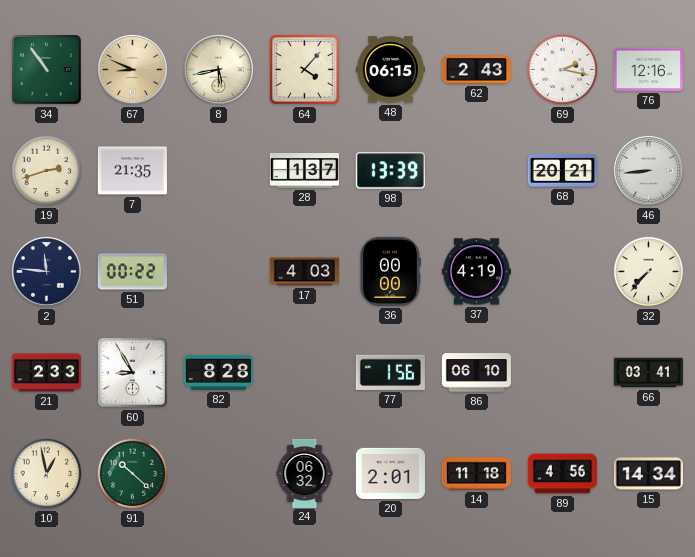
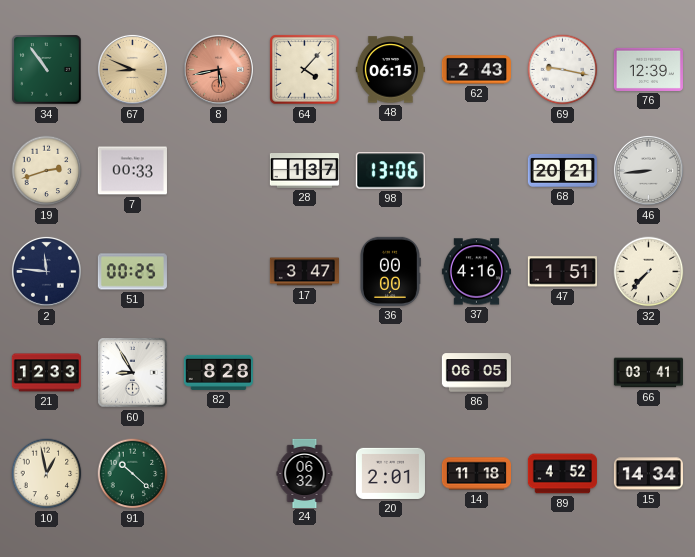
8 dial: cream -> salmon
69: 2:17 -> 9:17
76: 12:16 -> 12:39
7: 21:35 -> 00:33
98: 13:39 -> 13:06
51: 00:22 -> 00:25
17: 4:03 -> 3:47
37: 4:19 -> 4:16
47: none -> 1:51
21: 2:33 -> 12:33
77: 1:56 -> none
86: 06:10 -> 06:05
89: 4:56 -> 4:52
